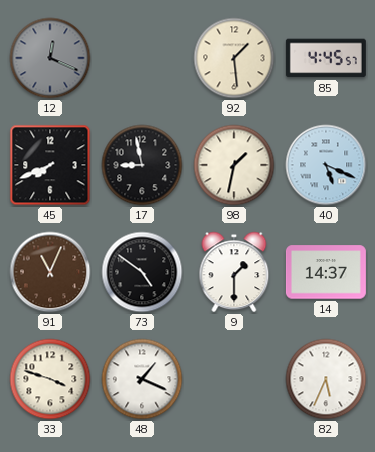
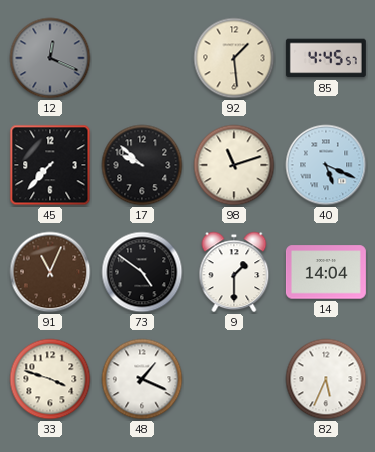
45: 7:41 -> 7:37
17: 8:58 -> 9:52
98: 1:32 -> 11:12
14: 14:37 -> 14:04
